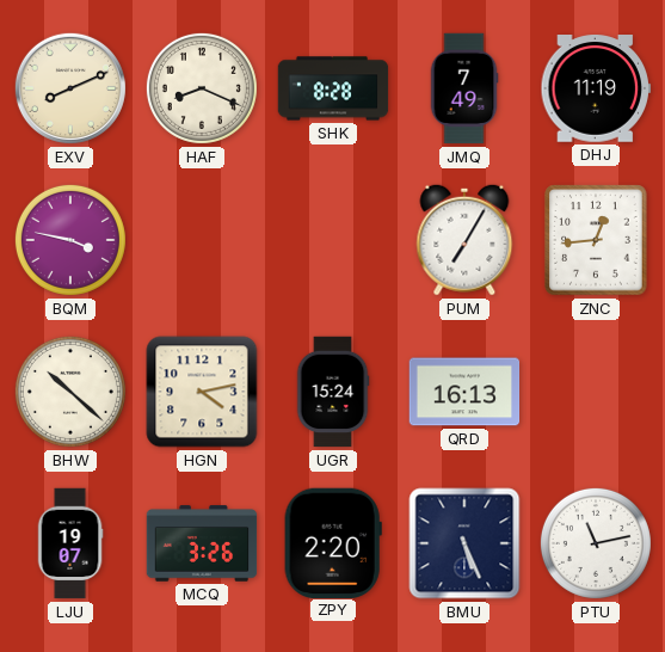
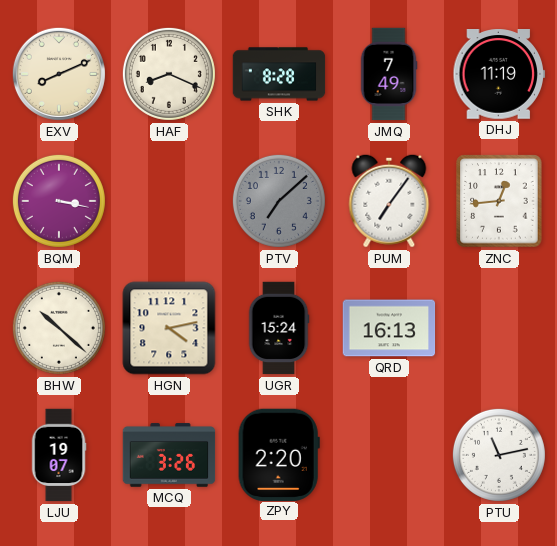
BQM: 3:47 -> 3:17
PTV: none -> 7:08
PUM: 7:05 -> 7:06
BMU: 5:26 -> none
